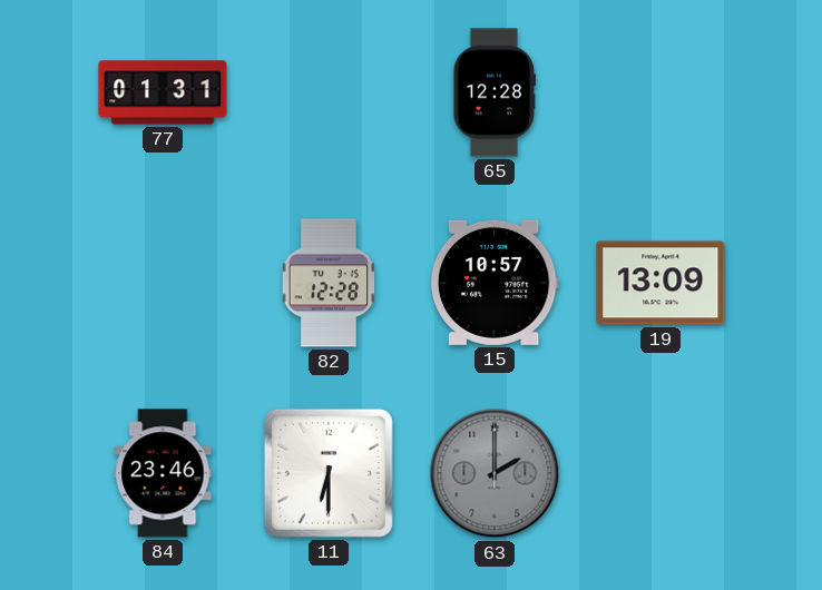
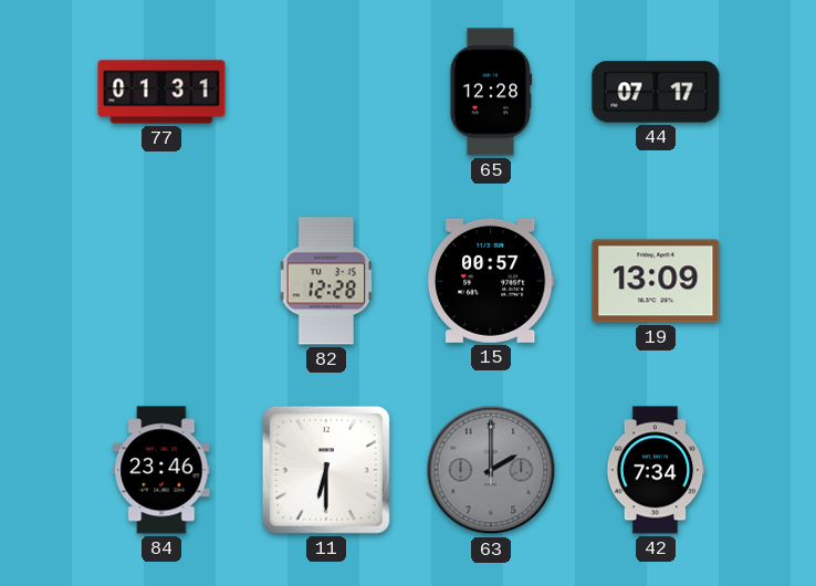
44: none -> 07:17
15: 10:57 -> 00:57
42: none -> 7:34
